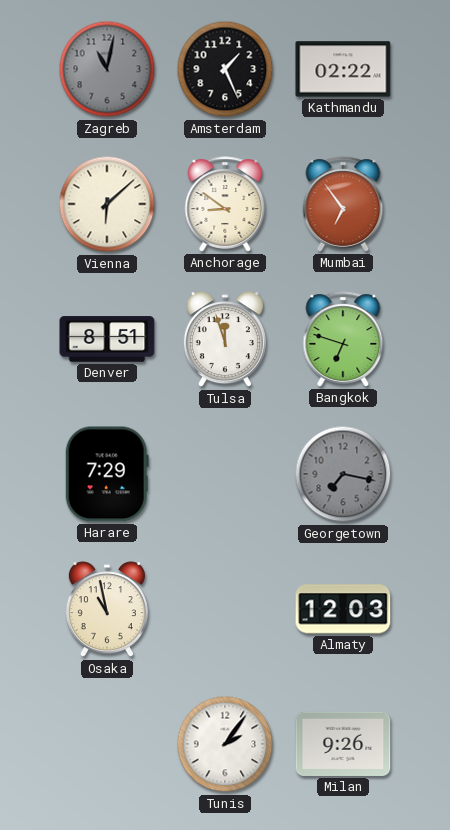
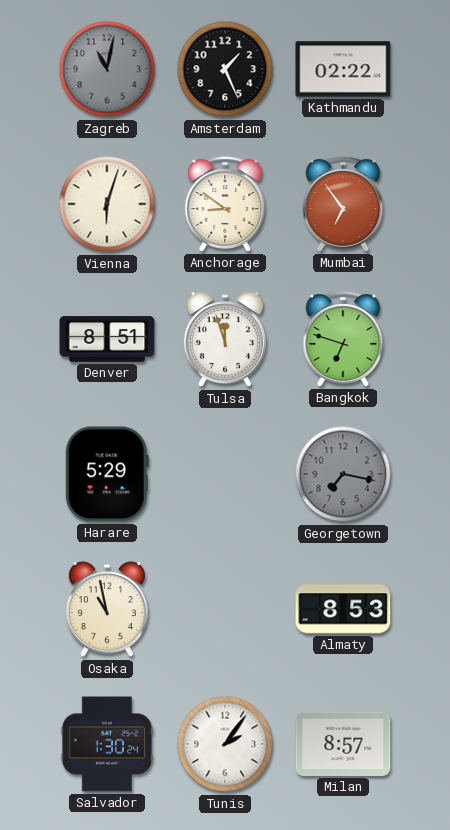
Vienna: 6:08 -> 6:03
Harare: 7:29 -> 5:29
Almaty: 12:03 -> 8:53
Salvador: none -> 1:30
Milan: 9:26 -> 8:57
